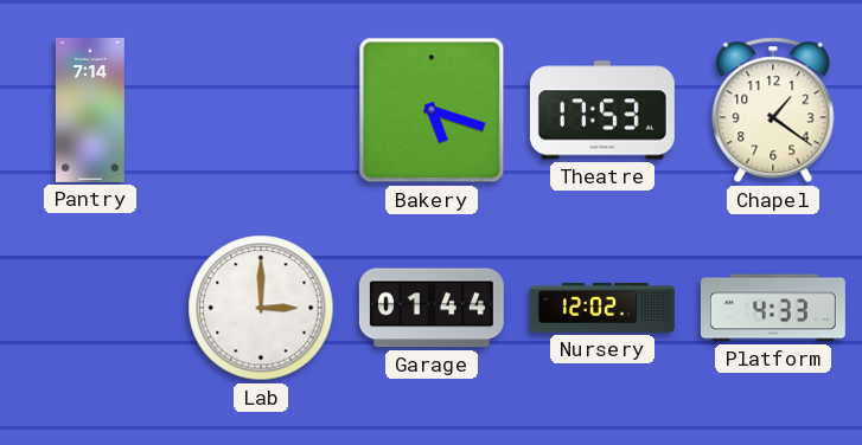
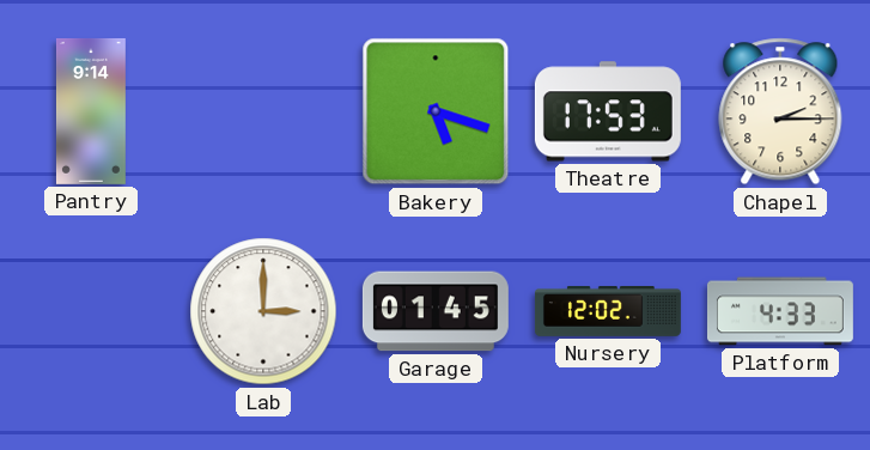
Pantry: 7:14 -> 9:14
Chapel: 1:21 -> 2:15
Garage: 01:44 -> 01:45
